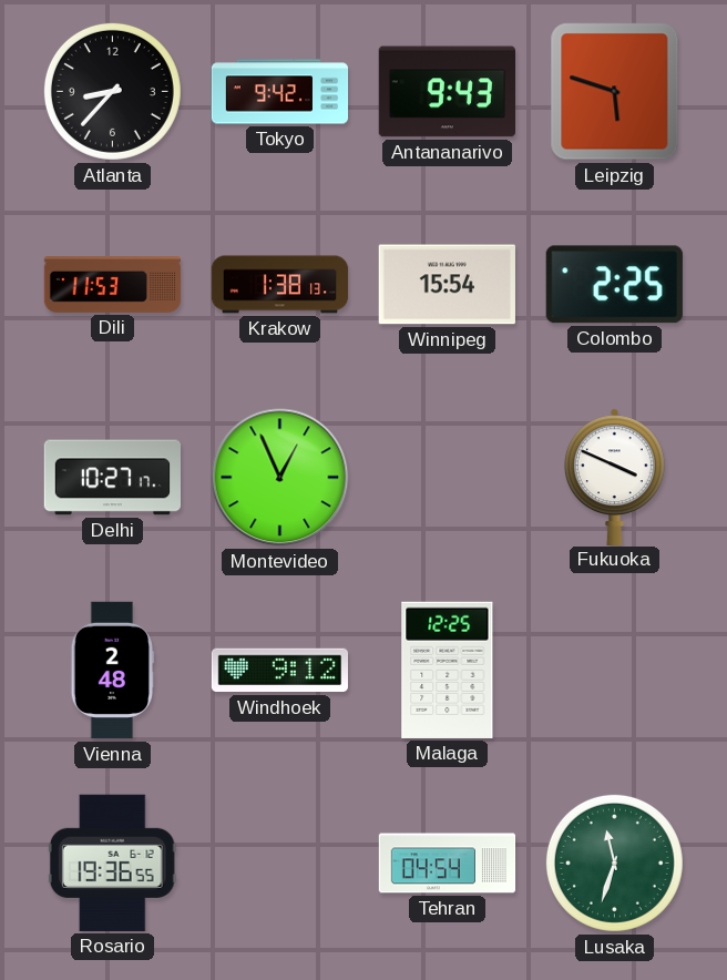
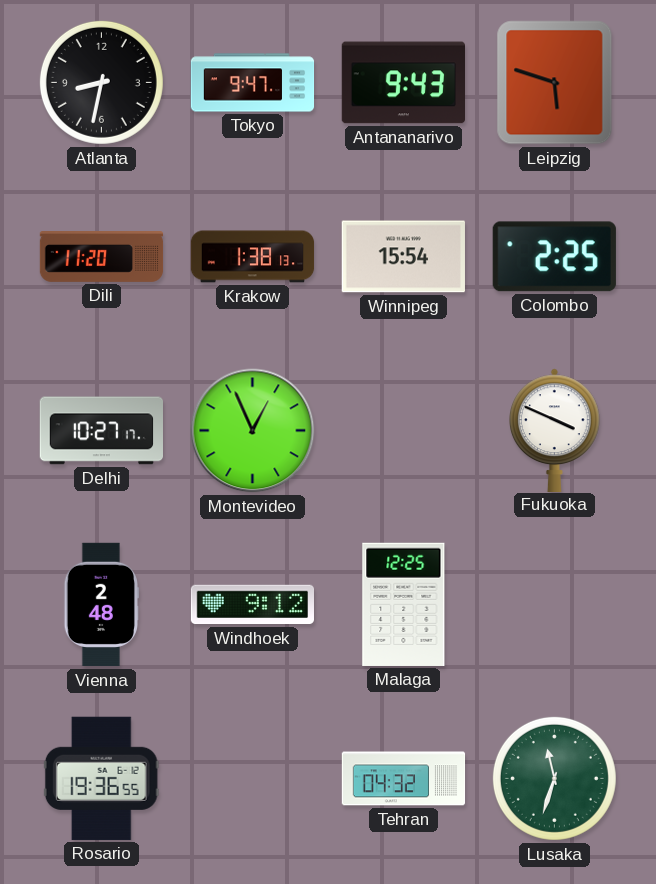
Atlanta: 8:37 -> 8:32
Tokyo: 9:42 -> 9:47
Dili: 11:53 -> 11:20
Tehran: 04:54 -> 04:32
